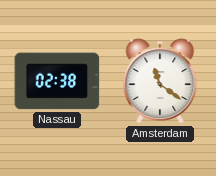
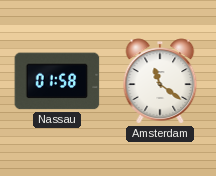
Nassau: 02:38 -> 01:58
